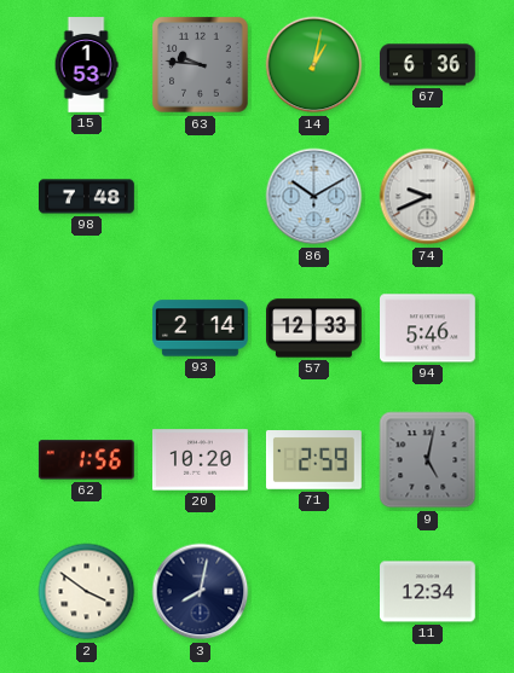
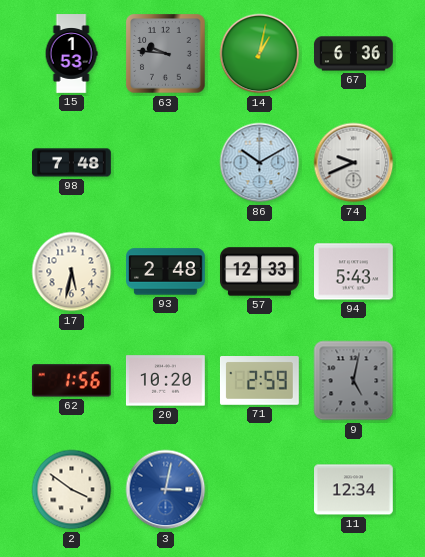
17: none -> 5:32
93: 2:14 -> 2:48
94: 5:46 -> 5:43
3: 8:02 -> 3:02
3 dial: navy -> blue
